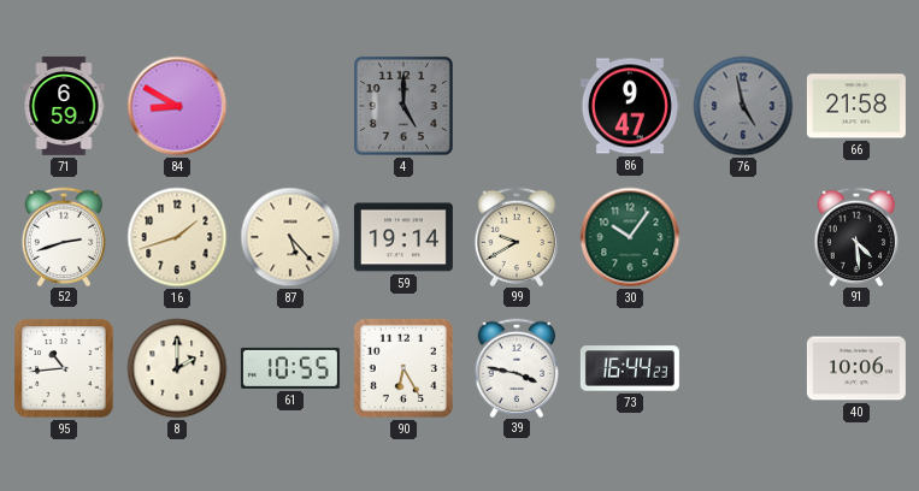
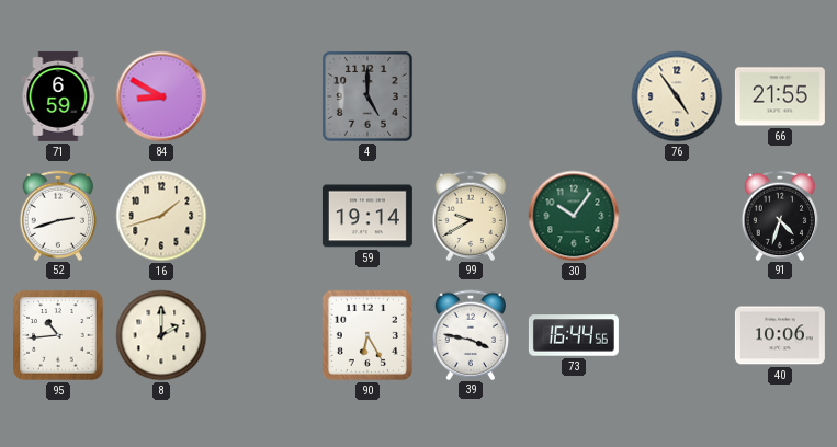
86: 9:47 -> none
76: 4:58 -> 4:54
76 dial: grey -> cream
66: 21:58 -> 21:55
87: 5:23 -> none
91: 4:29 -> 4:33
61: 10:55 -> none
73: 16:44:23 -> 16:44:56
